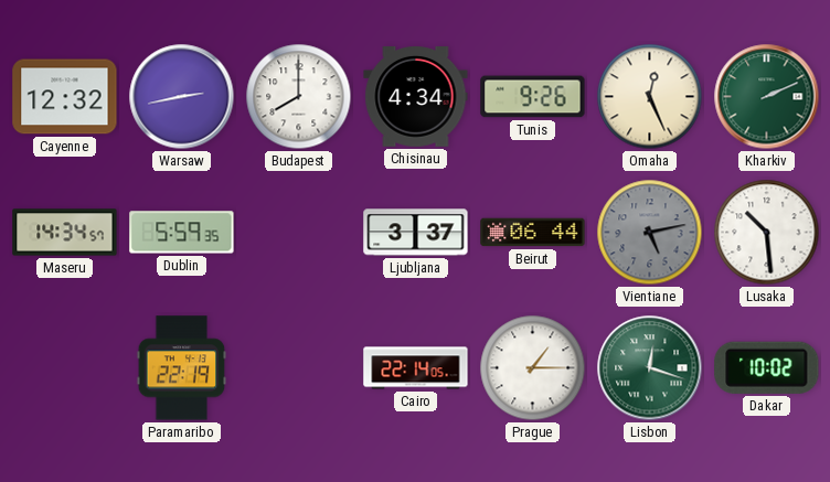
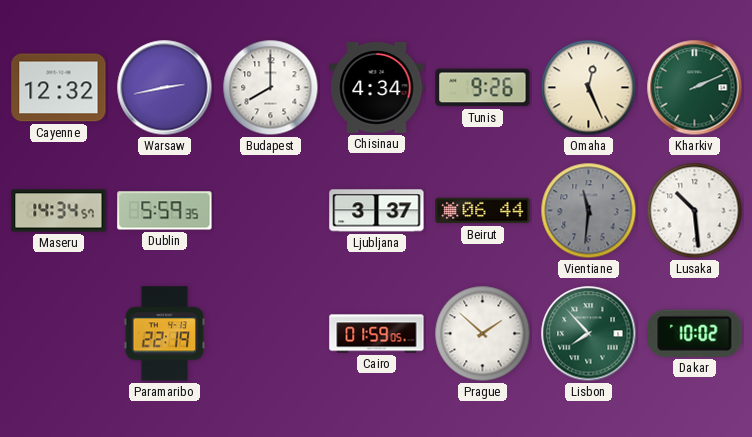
Vientiane: 5:13 -> 11:31
Cairo: 22:14 -> 01:59
Prague: 1:15 -> 1:52
Lisbon: 12:18 -> 7:53
